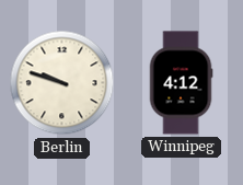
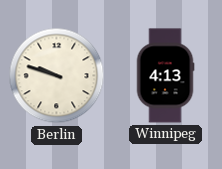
Winnipeg: 4:12 -> 4:13
